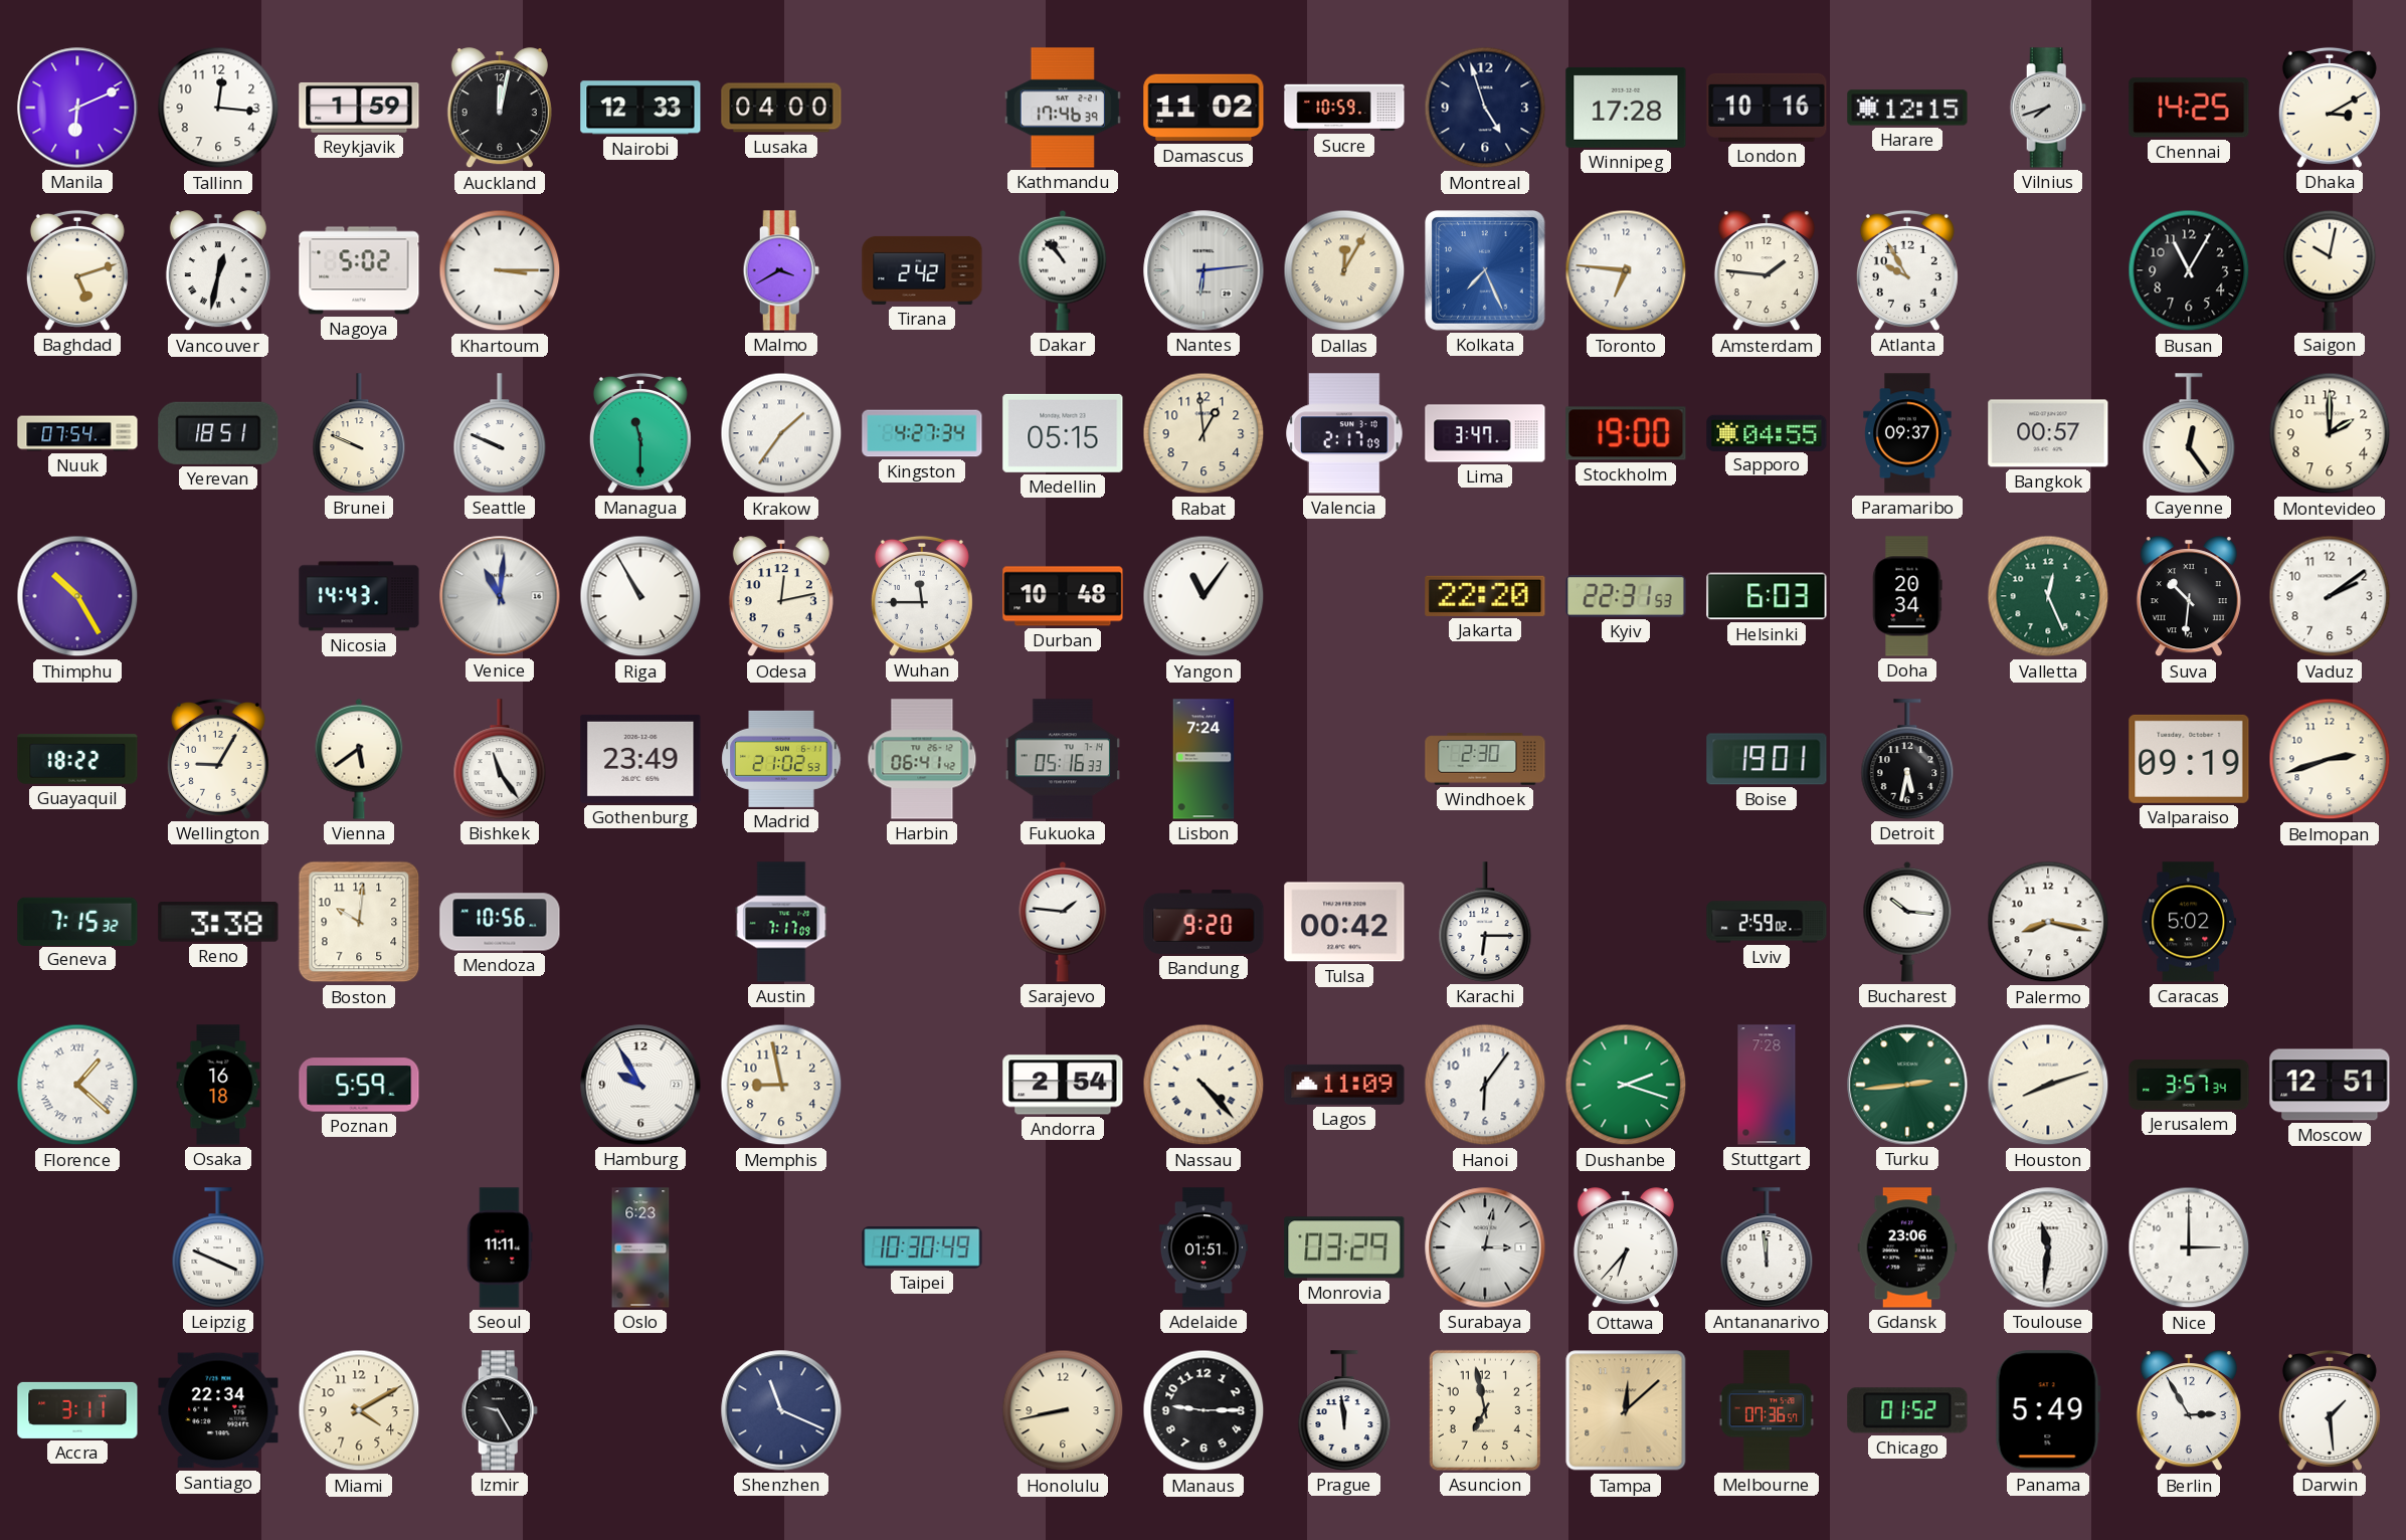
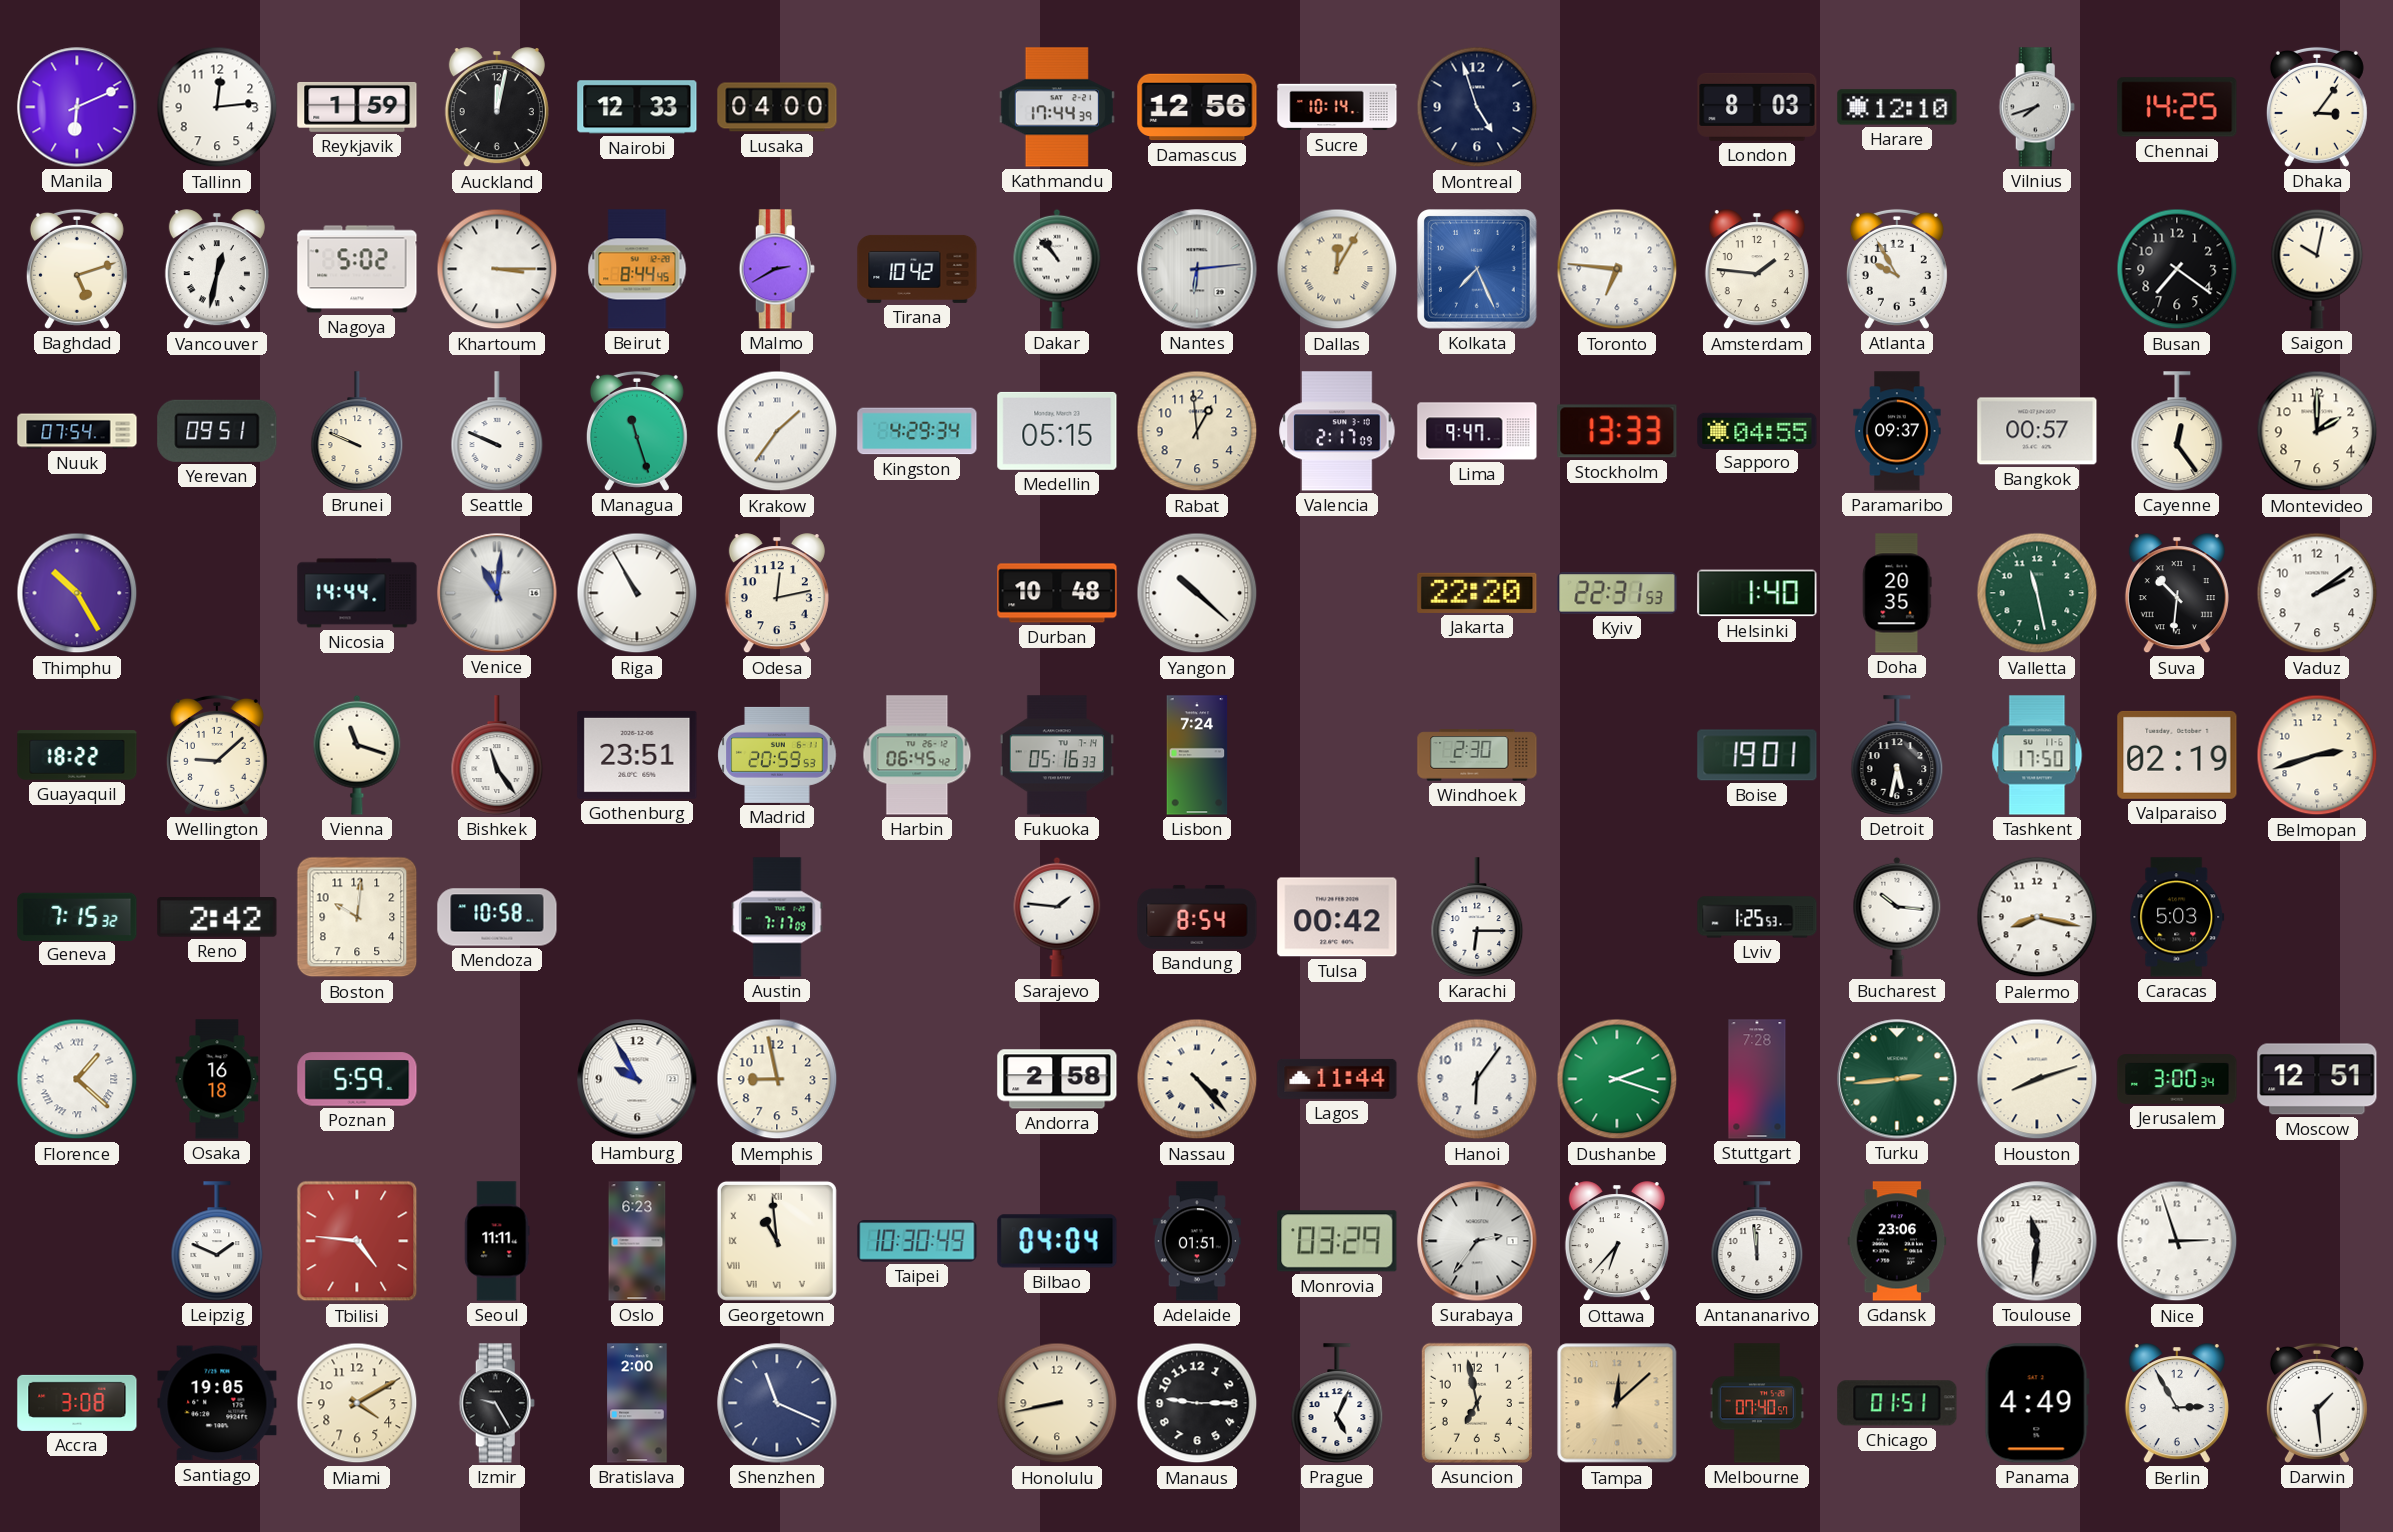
Tallinn: 12:16 -> 12:14
Kathmandu: 17:46 -> 17:44
Damascus: 11:02 -> 12:56
Sucre: 10:59 -> 10:14
Winnipeg: 17:28 -> none
London: 10:16 -> 8:03
Harare: 12:15 -> 12:10
Dhaka: 3:10 -> 3:06
Beirut: none -> 8:44
Malmo: 3:40 -> 2:40
Tirana: 2:42 -> 10:42
Busan: 11:05 -> 7:21
Yerevan: 18:51 -> 09:51
Managua: 11:30 -> 11:27
Kingston: 4:27 -> 4:29
Lima: 3:47 -> 9:47
Stockholm: 19:00 -> 13:33
Nicosia: 14:43 -> 14:44
Wuhan: 11:45 -> none
Yangon: 11:06 -> 10:22
Helsinki: 6:03 -> 1:40
Doha: 20:34 -> 20:35
Valletta: 12:26 -> 11:28
Wellington: 9:05 -> 9:08
Vienna: 5:39 -> 11:18
Gothenburg: 23:49 -> 23:51
Madrid: 21:02 -> 20:59
Harbin: 06:41 -> 06:45
Tashkent: none -> 17:50
Valparaiso: 09:19 -> 02:19
Reno: 3:38 -> 2:42
Mendoza: 10:56 -> 10:58
Bandung: 9:20 -> 8:54
Lviv: 2:59 -> 1:25
Caracas: 5:02 -> 5:03
Andorra: 2:54 -> 2:58
Lagos: 11:09 -> 11:44
Jerusalem: 3:57 -> 3:00
Leipzig: 3:49 -> 1:49
Tbilisi: none -> 4:46
Georgetown: none -> 10:59
Bilbao: none -> 04:04
Surabaya: 3:02 -> 2:36
Nice: 3:00 -> 2:57
Accra: 3:11 -> 3:08
Santiago: 22:34 -> 19:05
Bratislava: none -> 2:00
Prague: 11:59 -> 5:04
Melbourne: 07:36 -> 07:40
Chicago: 01:52 -> 01:51
Panama: 5:49 -> 4:49
